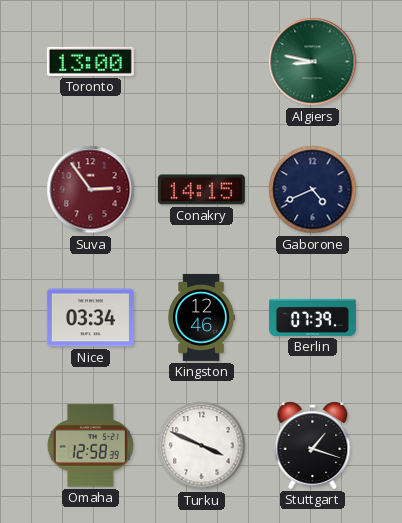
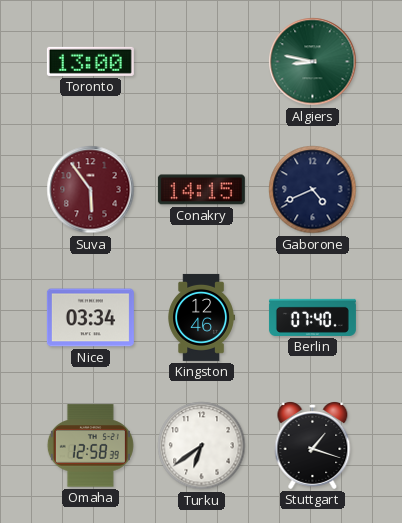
Suva: 2:54 -> 5:54
Berlin: 07:39 -> 07:40
Turku: 3:49 -> 6:39
